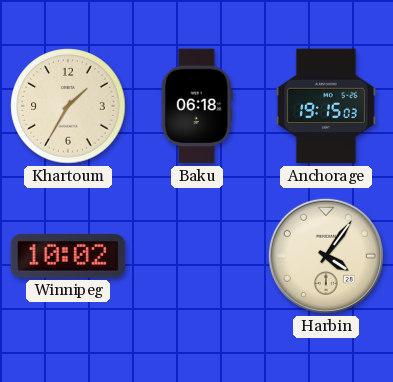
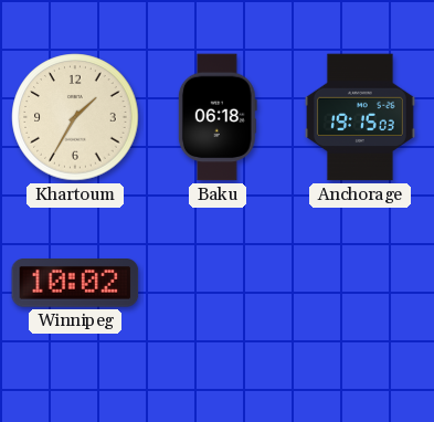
Harbin: 4:06 -> none
